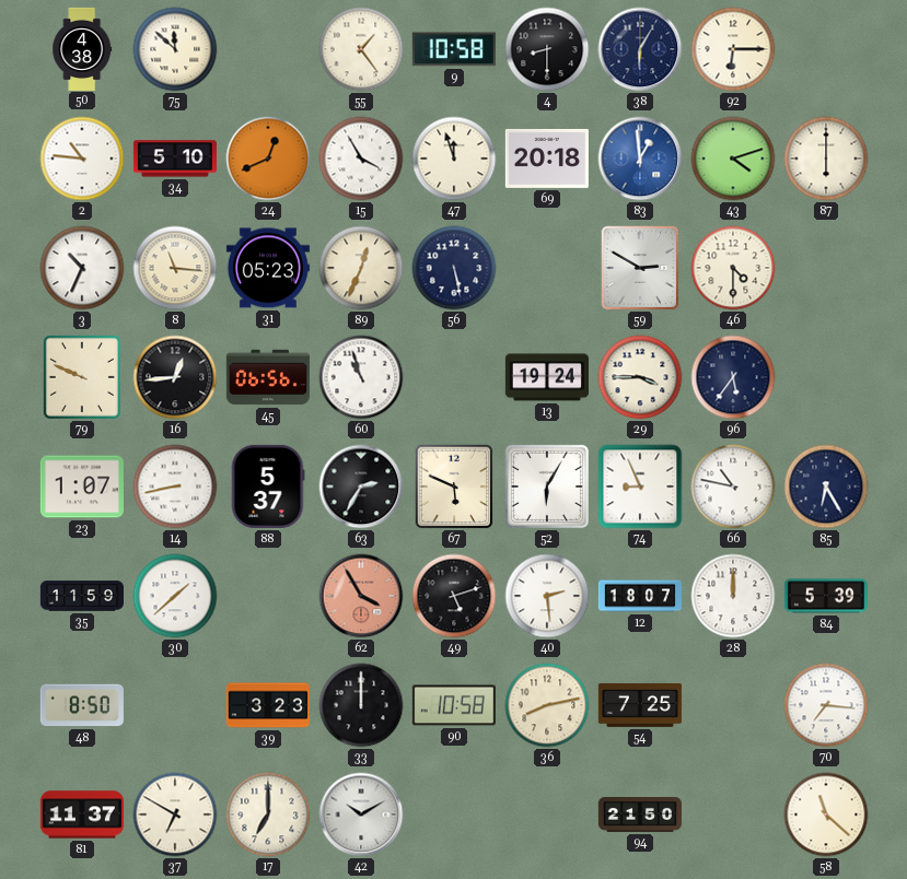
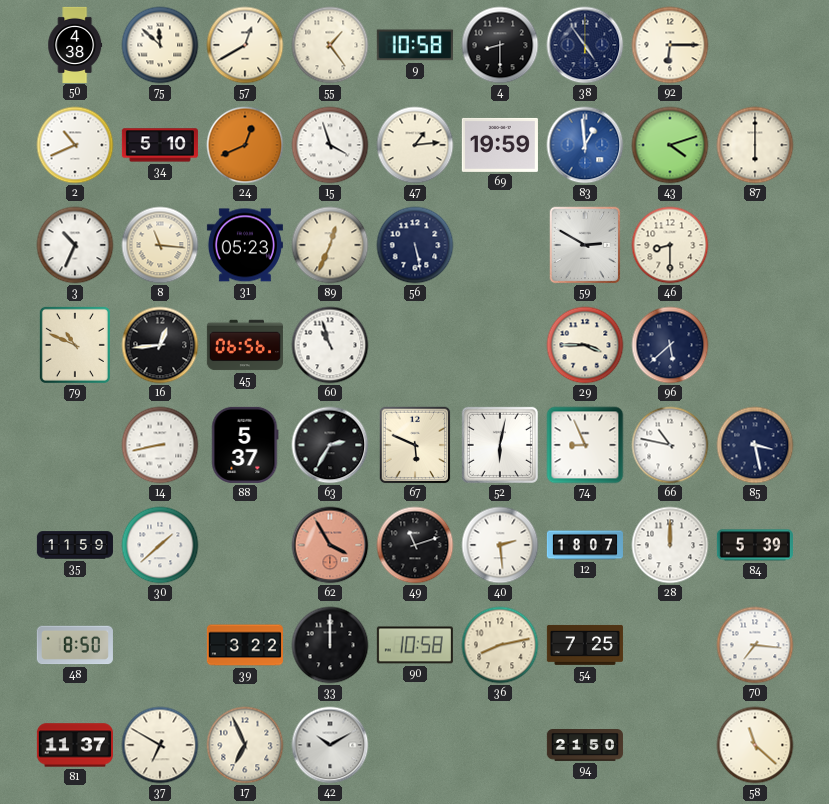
57: none -> 12:40
38: 6:05 -> 4:54
2: 10:46 -> 10:41
15: 3:55 -> 3:57
47: 11:57 -> 1:14
69: 20:18 -> 19:59
46: 4:30 -> 8:30
79: 9:49 -> 10:49
13: 19:24 -> none
96: 5:36 -> 5:38
23: 1:07 -> none
52: 6:05 -> 6:02
85: 6:25 -> 3:28
49: 5:12 -> 11:12
39: 3:23 -> 3:22
17: 7:00 -> 6:56
